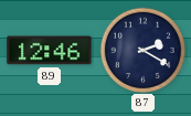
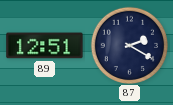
89: 12:46 -> 12:51
